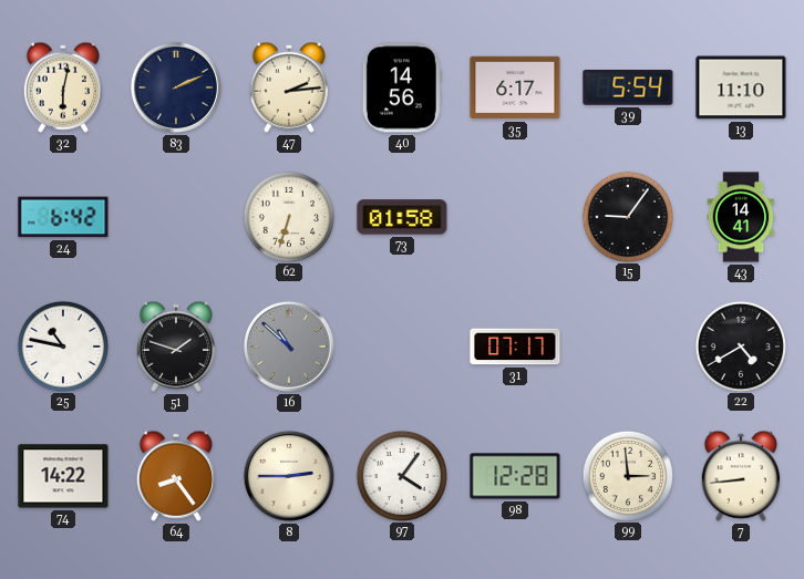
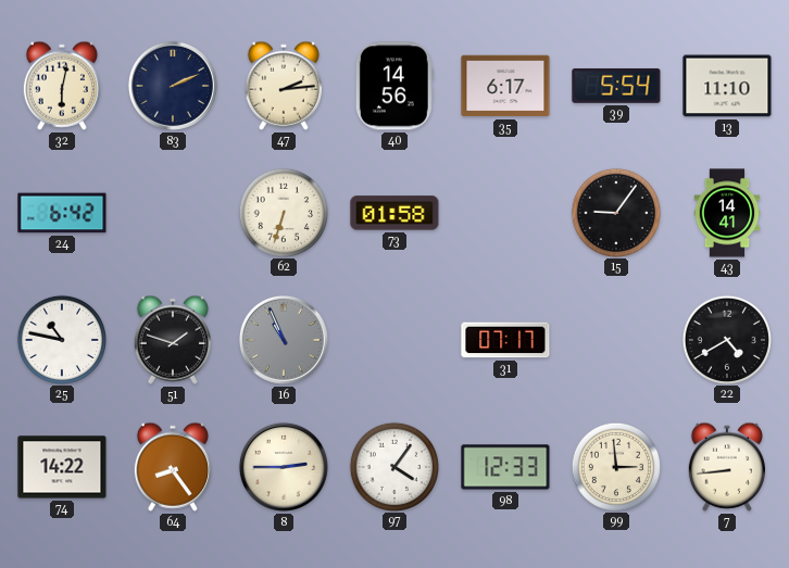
16: 10:52 -> 10:56
98: 12:28 -> 12:33
